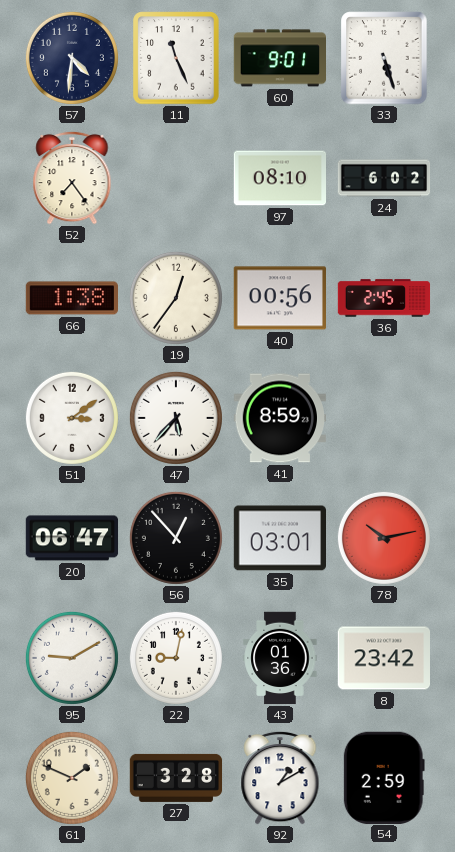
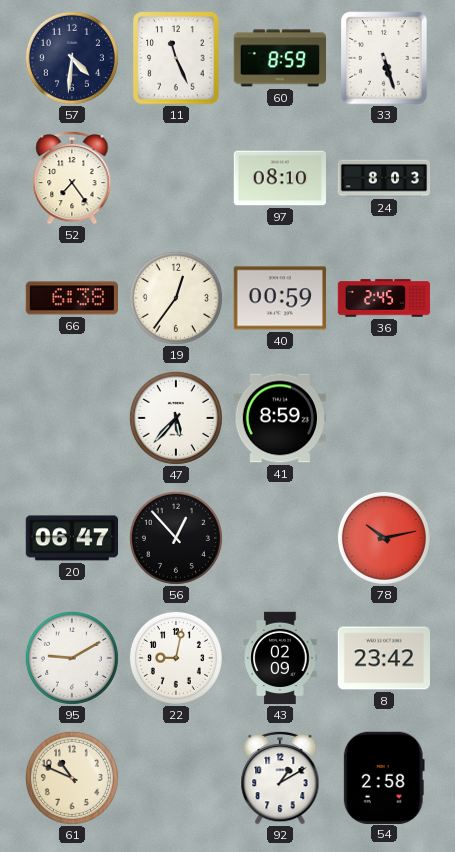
60: 9:01 -> 8:59
24: 6:02 -> 8:03
66: 1:38 -> 6:38
40: 00:56 -> 00:59
51: 3:09 -> none
35: 03:01 -> none
43: 01:36 -> 02:09
61: 1:49 -> 10:49
27: 3:28 -> none
54: 2:59 -> 2:58
